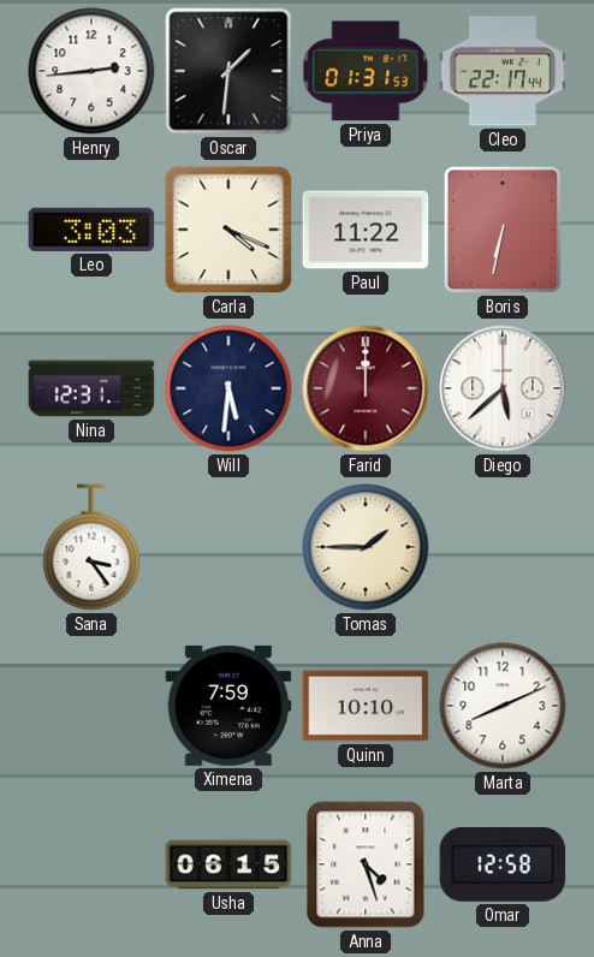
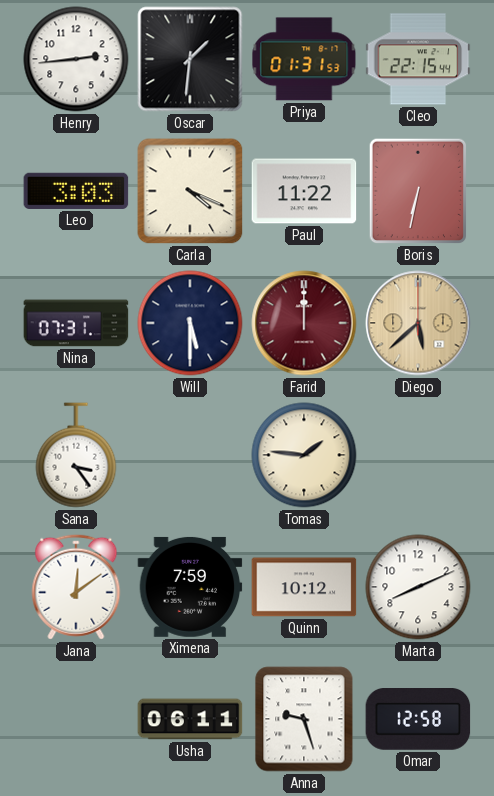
Cleo: 22:17 -> 22:15
Nina: 12:31 -> 07:31
Will: 5:31 -> 5:30
Diego dial: white -> champagne
Tomas: 1:45 -> 1:46
Jana: none -> 12:09
Quinn: 10:10 -> 10:12
Usha: 06:15 -> 06:11
Anna: 4:27 -> 9:27
